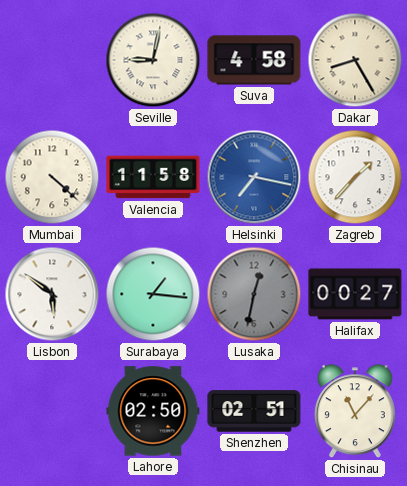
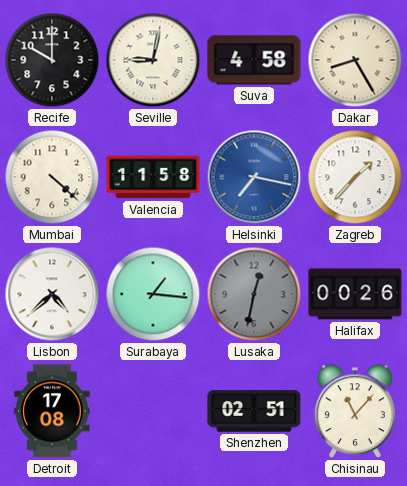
Recife: none -> 10:00
Lisbon: 5:51 -> 4:38
Halifax: 00:27 -> 00:26
Detroit: none -> 17:08
Lahore: 02:50 -> none
